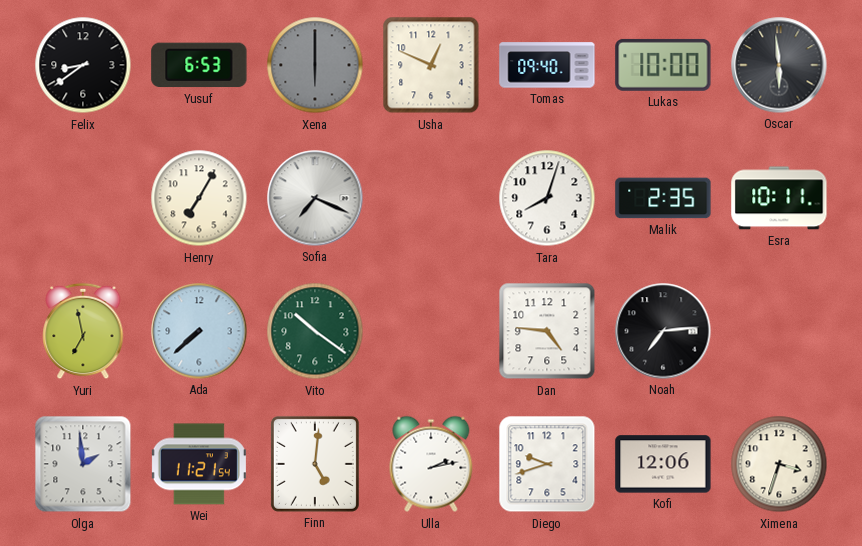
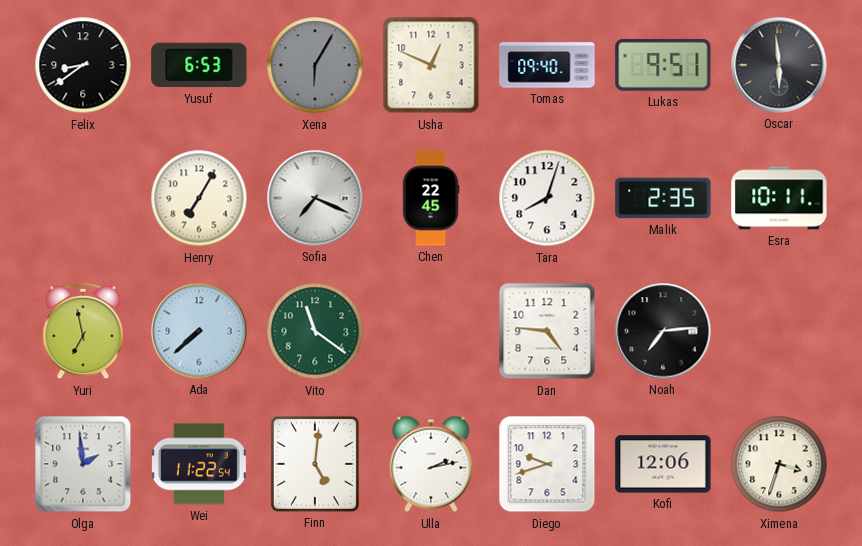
Xena: 6:00 -> 6:05
Lukas: 10:00 -> 9:51
Chen: none -> 22:45
Vito: 10:21 -> 11:21
Wei: 11:21 -> 11:22
